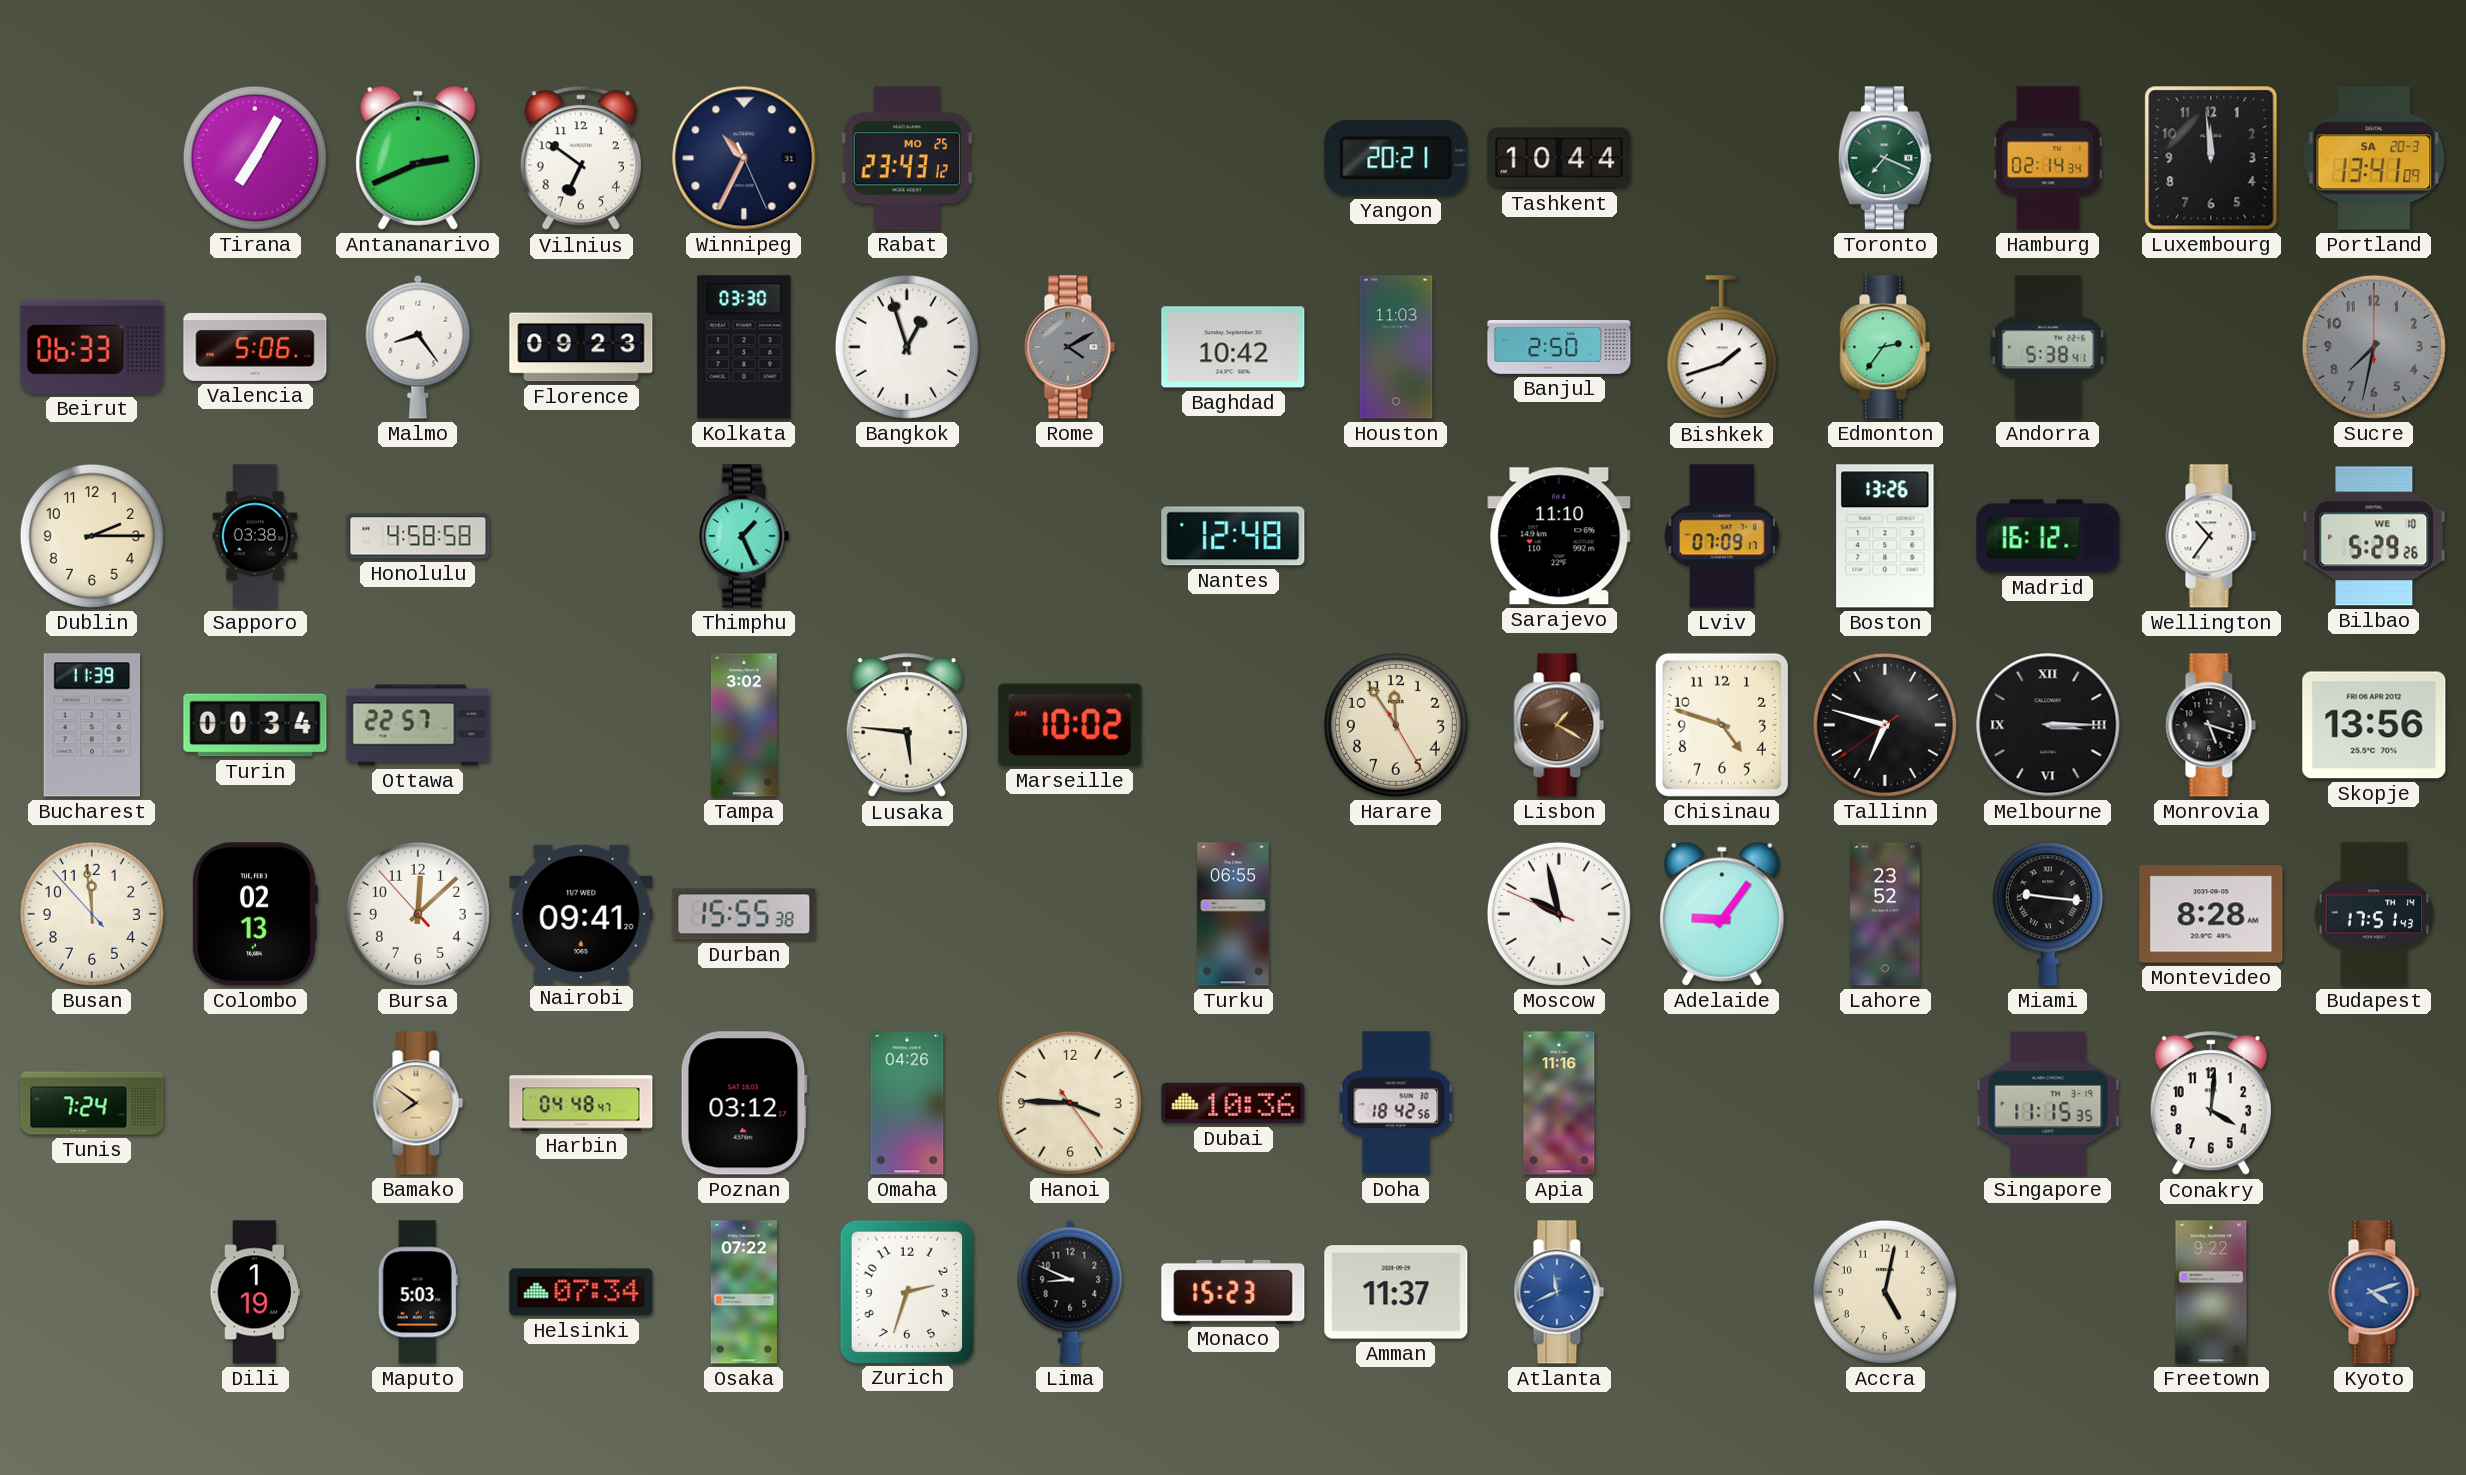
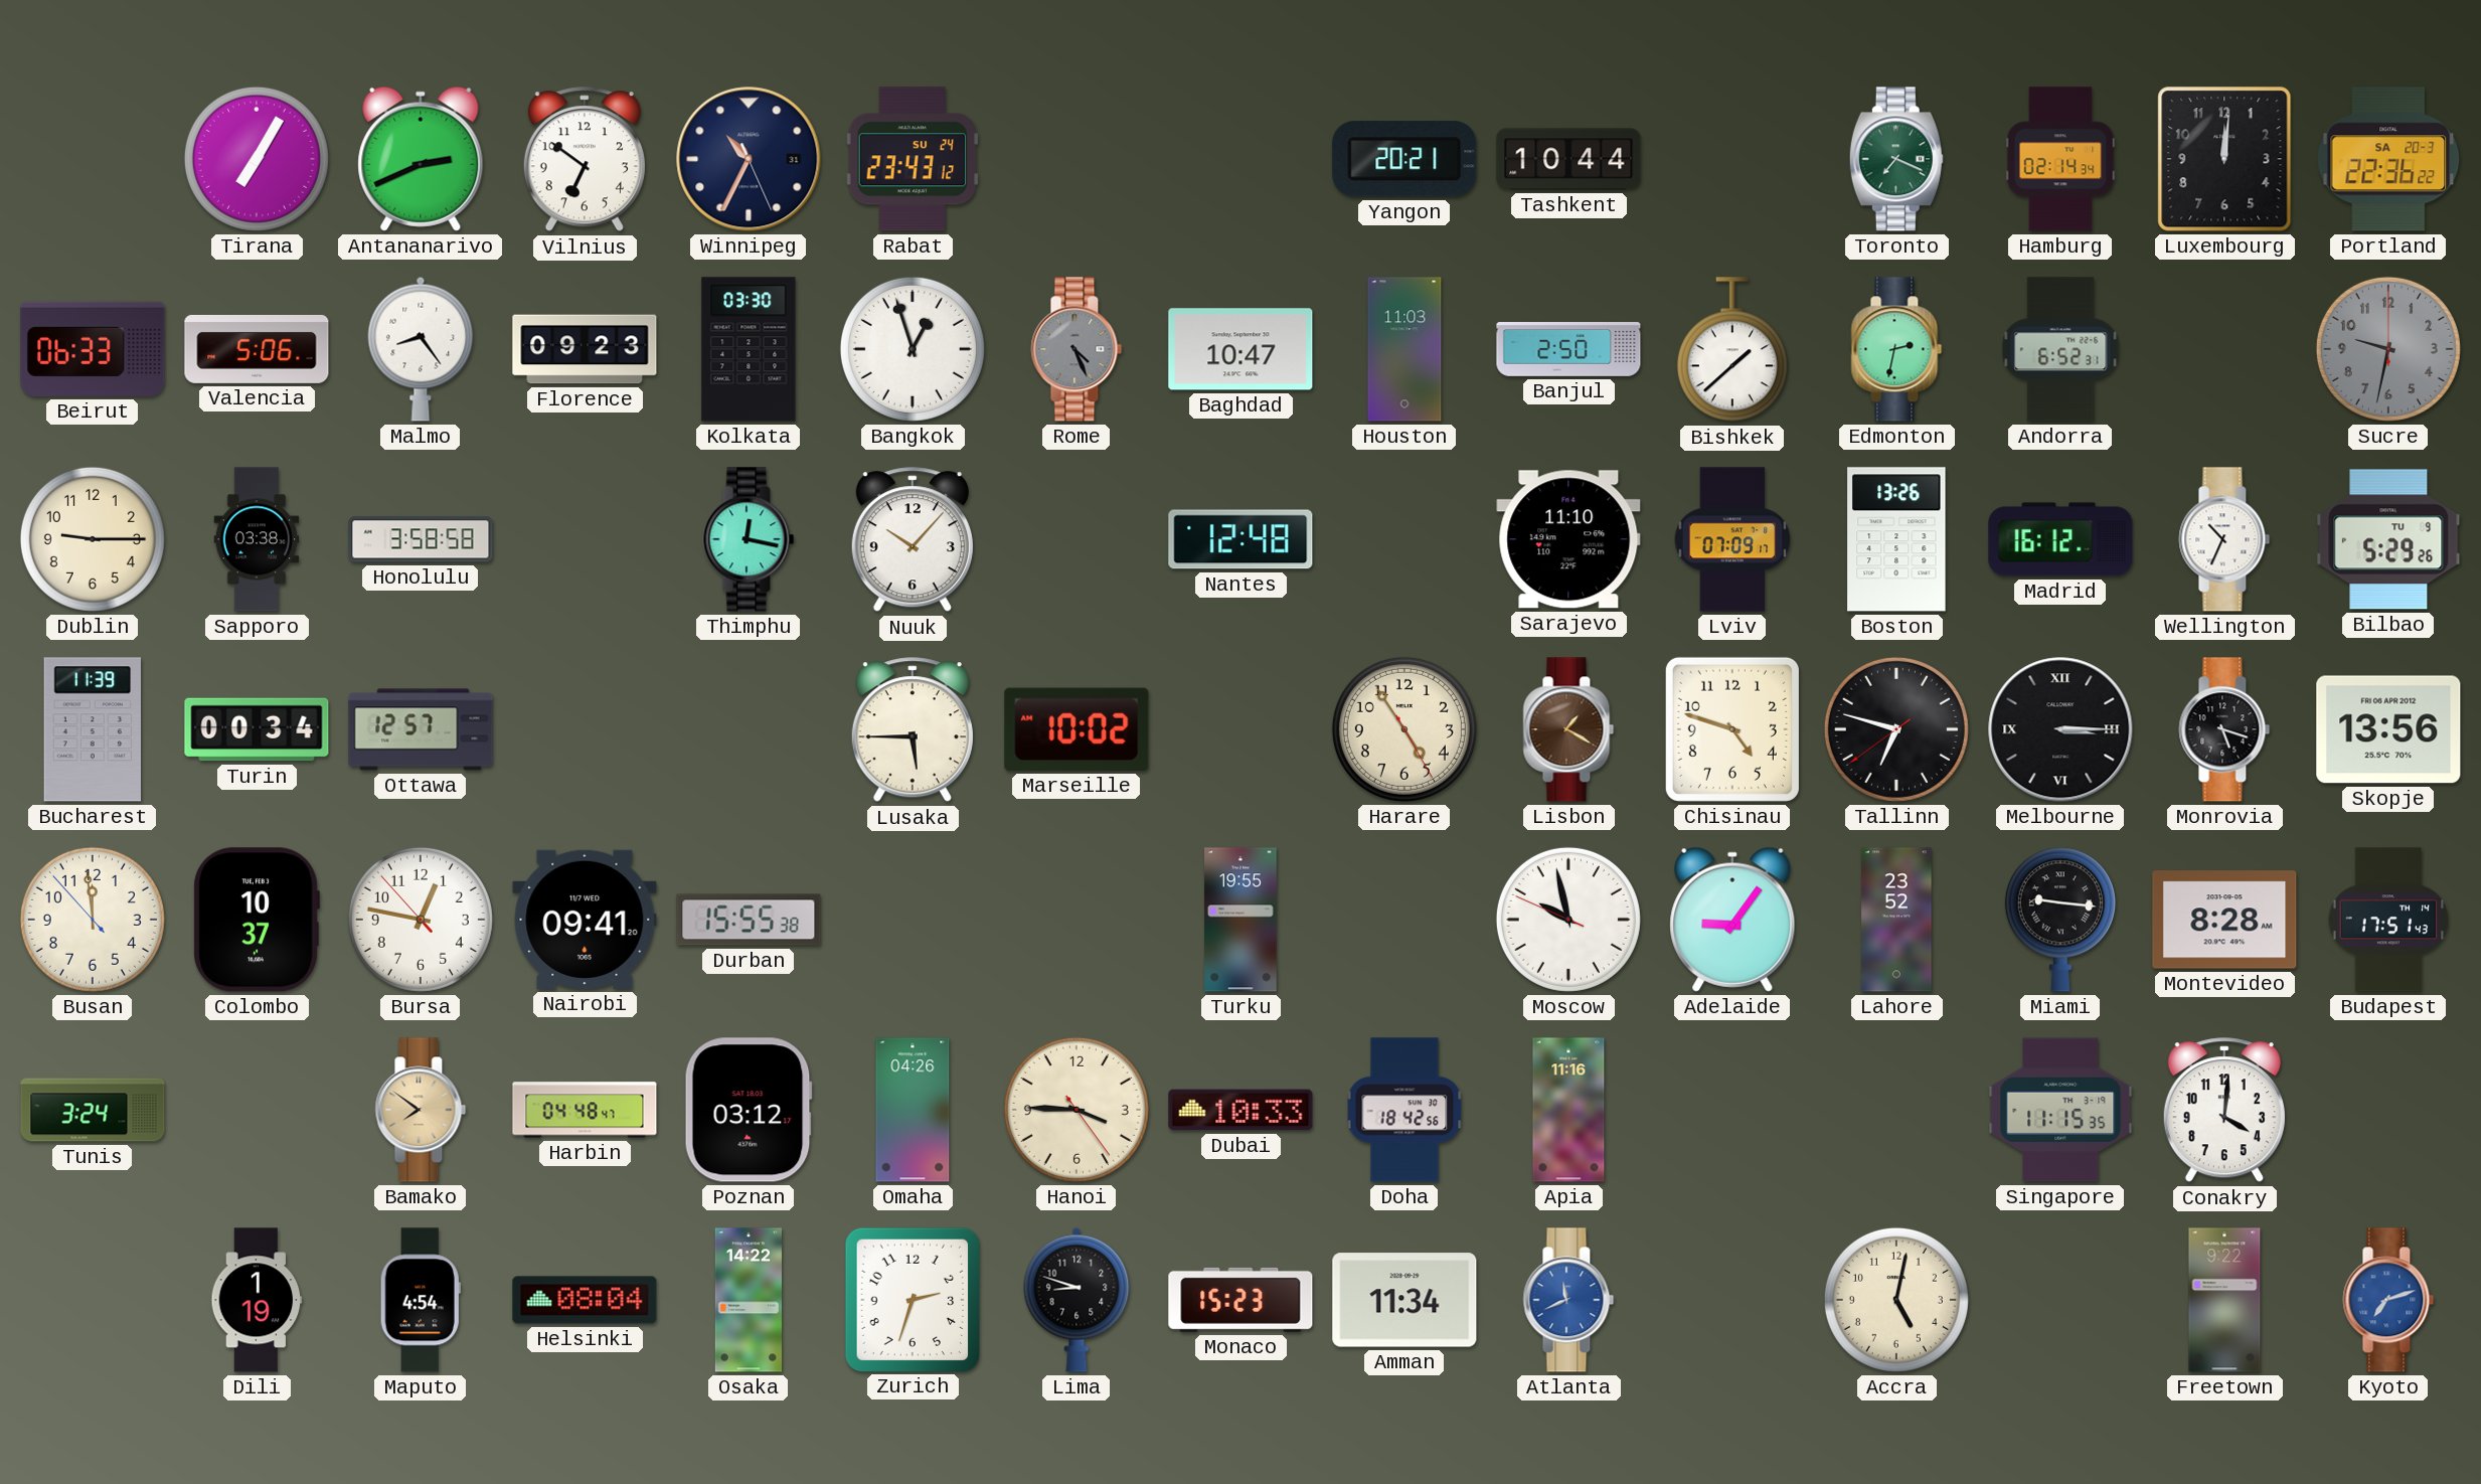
Rabat date: MO 25 -> SU 24
Luxembourg: 11:59 -> 12:01
Portland: 13:41 -> 22:36
Rome: 4:10 -> 4:26
Baghdad: 10:42 -> 10:47
Bishkek: 1:42 -> 1:38
Edmonton: 2:36 -> 2:32
Andorra: 5:38 -> 6:52
Sucre: 7:32 -> 9:32
Dublin: 2:15 -> 9:15
Honolulu: 4:58 -> 3:58
Thimphu: 1:26 -> 12:17
Nuuk: none -> 10:07
Wellington: 10:36 -> 10:34
Bilbao date: WE 10 -> TU 9
Ottawa: 22:57 -> 12:57
Tampa: 3:02 -> none
Lusaka: 5:46 -> 5:45
Harare: 11:54 -> 4:54
Colombo: 02:13 -> 10:37
Bursa: 12:07 -> 12:46
Turku: 06:55 -> 19:55
Tunis: 7:24 -> 3:24
Dubai: 10:36 -> 10:33
Maputo: 5:03 -> 4:54
Helsinki: 07:34 -> 08:04
Osaka: 07:22 -> 14:22
Lima: 8:49 -> 8:48
Amman: 11:37 -> 11:34
Kyoto: 4:12 -> 7:12
